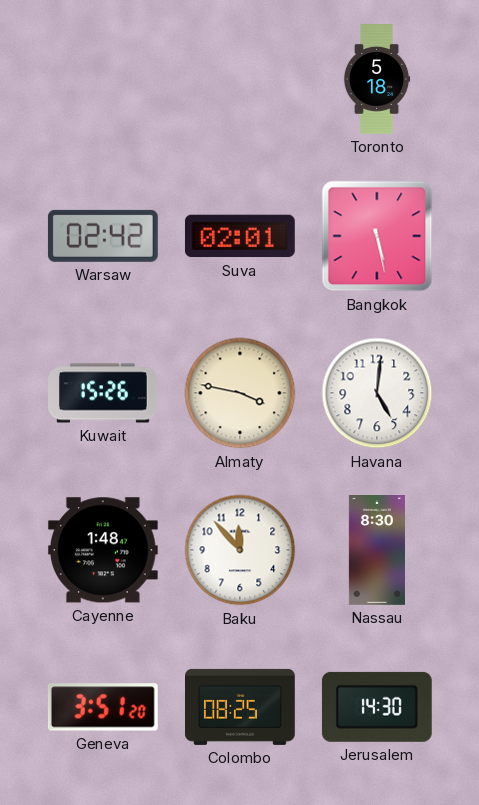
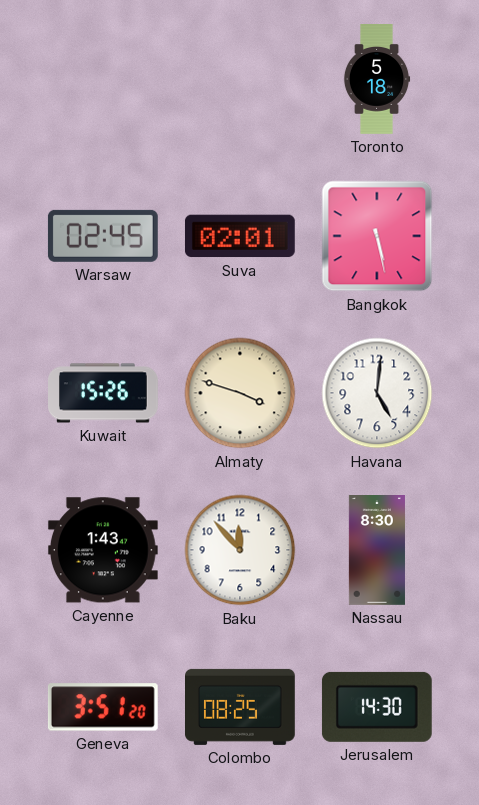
Warsaw: 02:42 -> 02:45
Almaty: 3:47 -> 3:48
Cayenne: 1:48 -> 1:43
